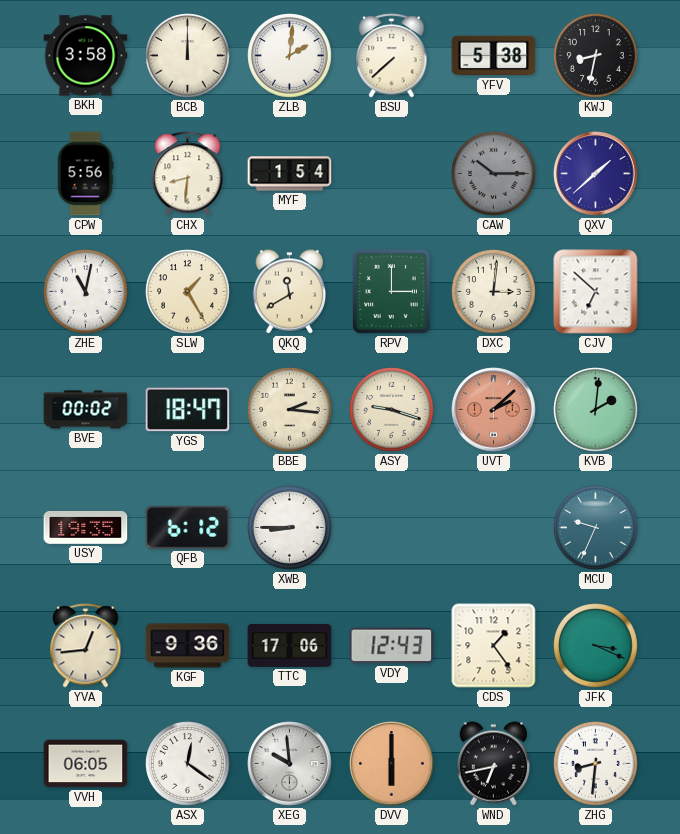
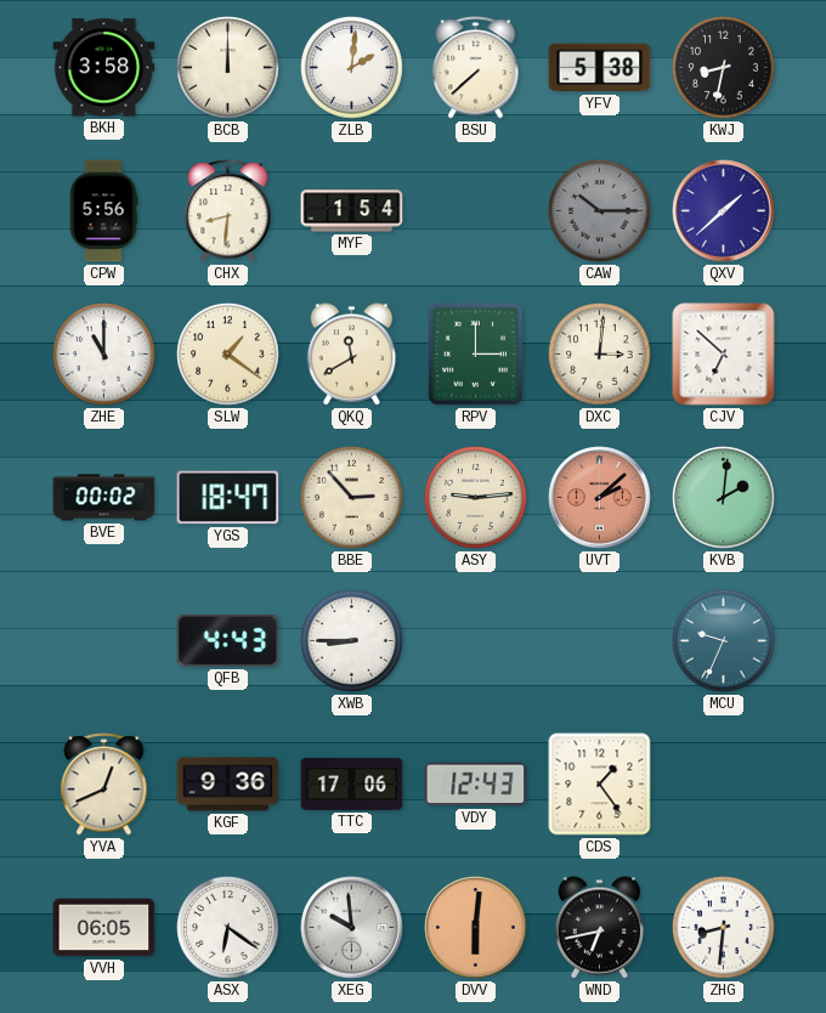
ZHE: 11:02 -> 11:00
SLW: 1:25 -> 1:21
BBE: 2:16 -> 2:53
ASY: 9:18 -> 9:14
USY: 19:35 -> none
QFB: 6:12 -> 4:43
YVA: 12:44 -> 12:41
JFK: 3:19 -> none
ASX: 12:21 -> 6:21
DVV: 6:00 -> 6:01
